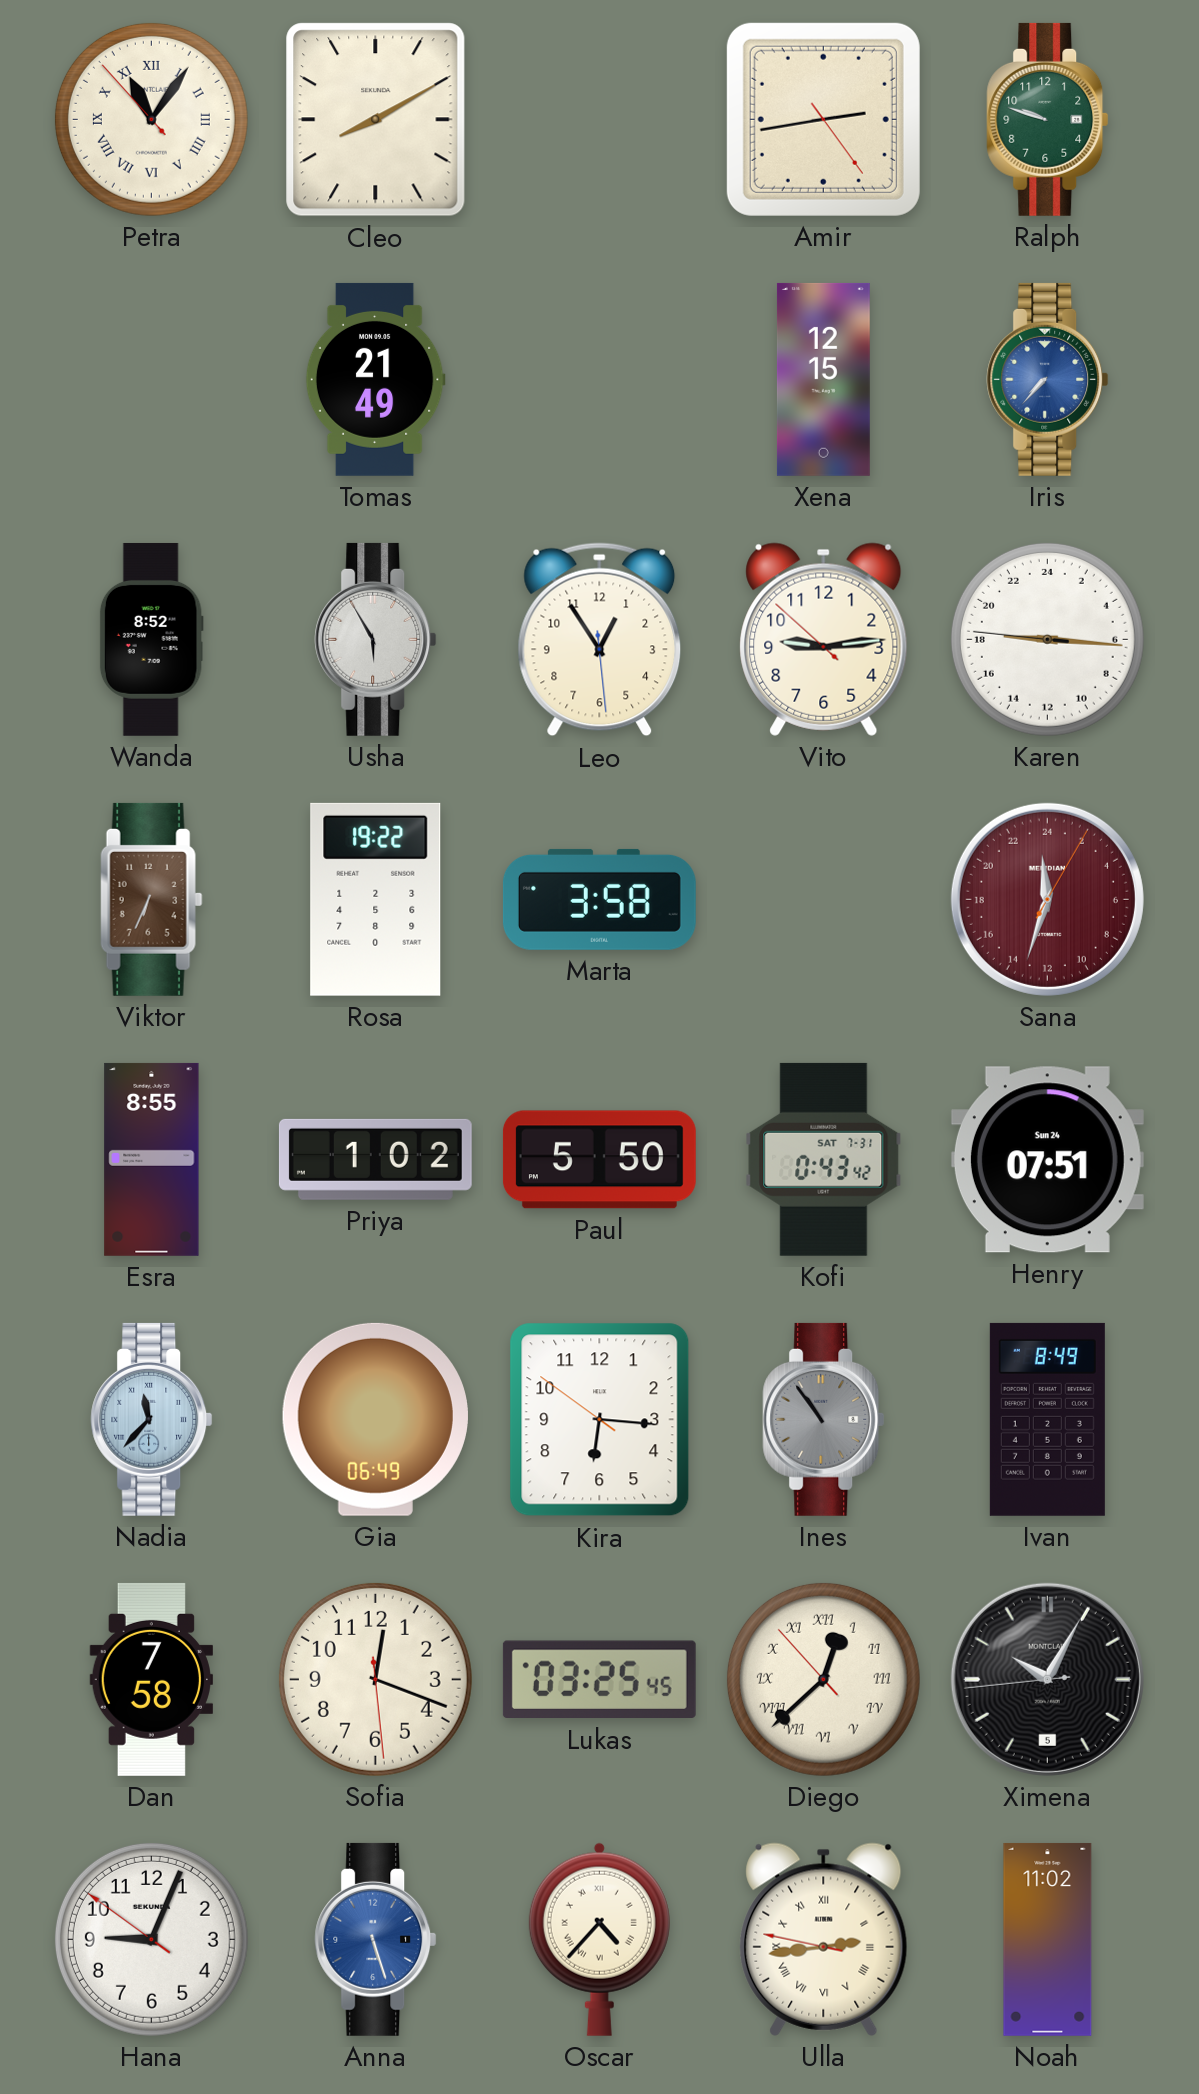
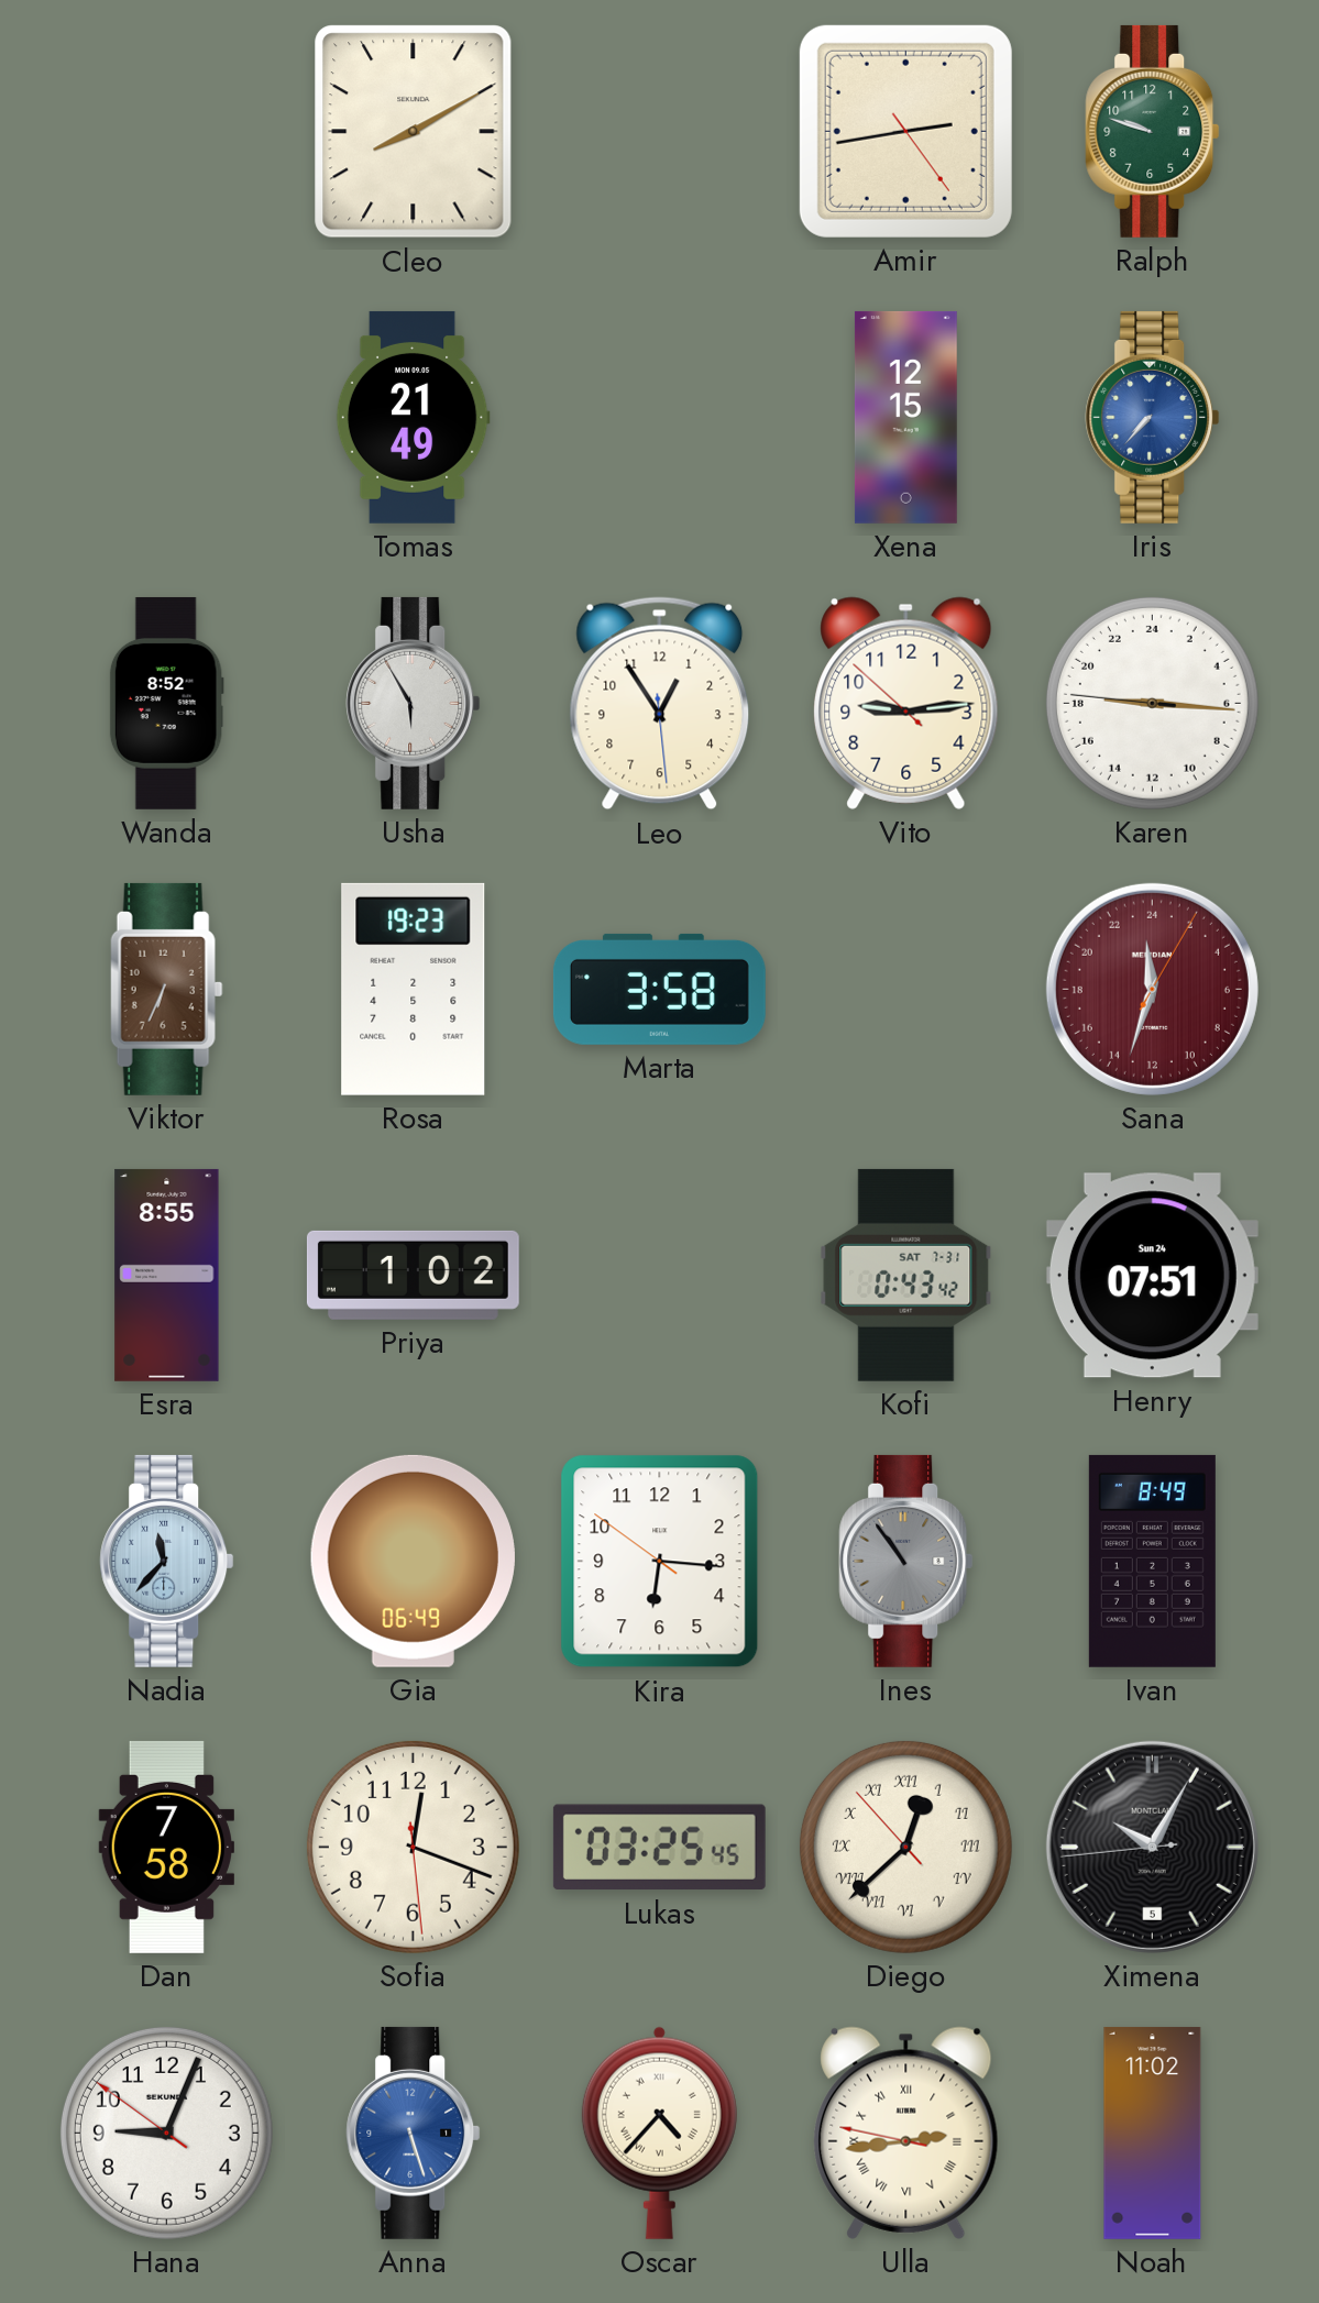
Petra: 11:05 -> none
Rosa: 19:22 -> 19:23
Paul: 5:50 -> none
